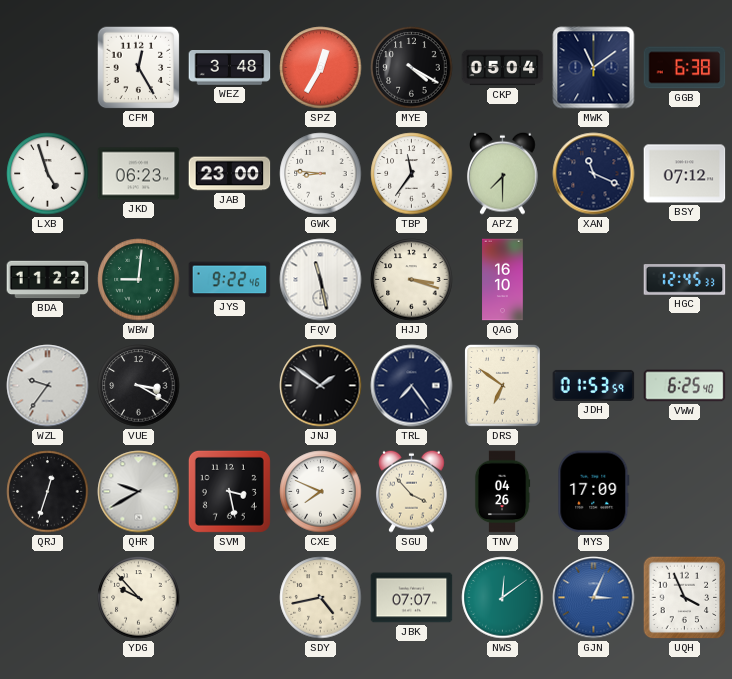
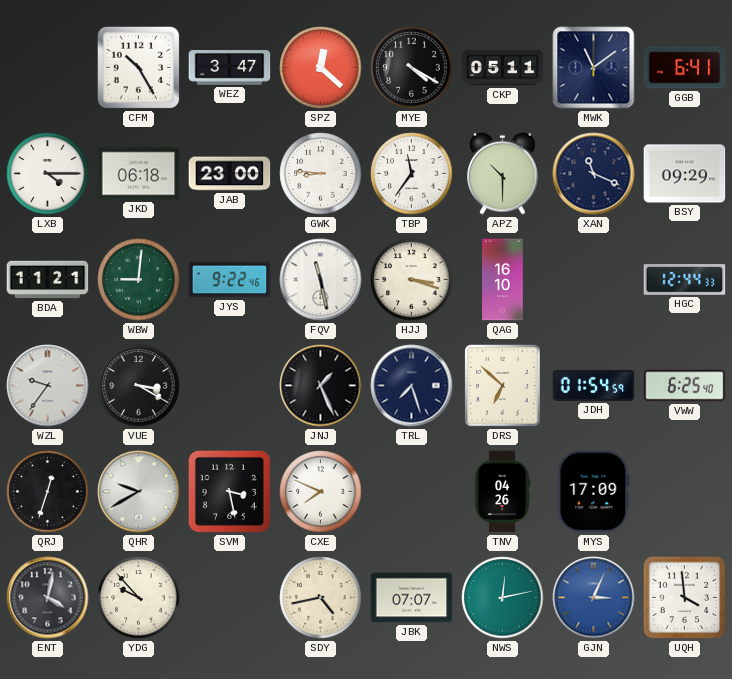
CFM: 12:25 -> 10:25
WEZ: 3:48 -> 3:47
SPZ: 12:35 -> 12:22
CKP: 05:04 -> 05:11
GGB: 6:38 -> 6:41
LXB: 4:57 -> 4:15
JKD: 06:23 -> 06:18
APZ: 7:30 -> 10:30
BSY: 07:12 -> 09:29
BDA: 11:22 -> 11:21
HGC: 12:45 -> 12:44
JNJ: 1:51 -> 1:26
TRL: 7:24 -> 7:27
DRS: 6:51 -> 6:52
JDH: 01:53 -> 01:54
SGU: 3:53 -> none
ENT: none -> 4:02
NWS: 12:09 -> 12:13
UQH: 3:56 -> 3:59
